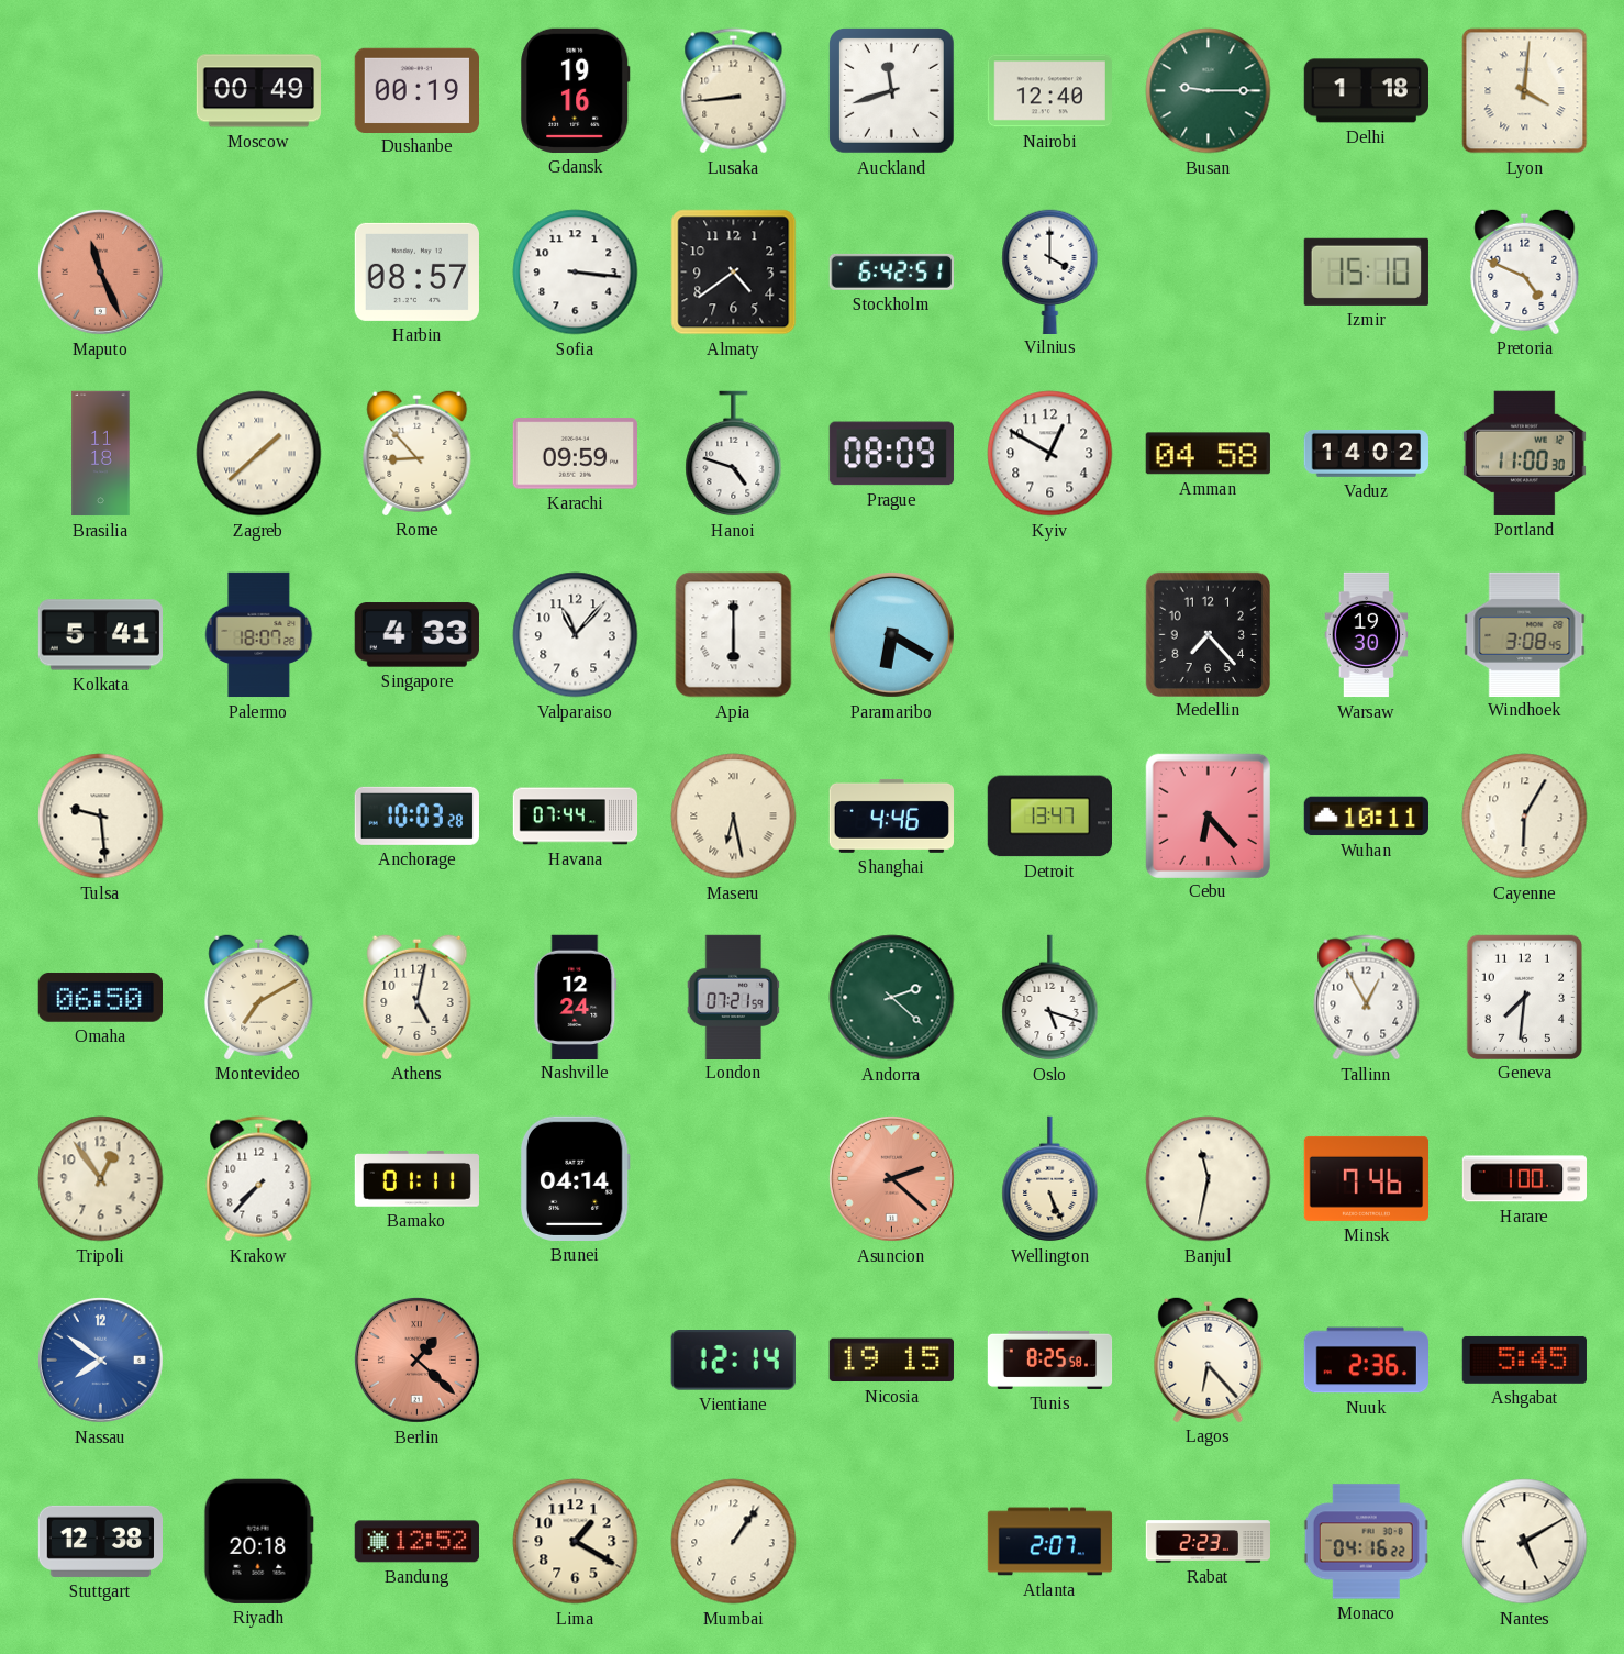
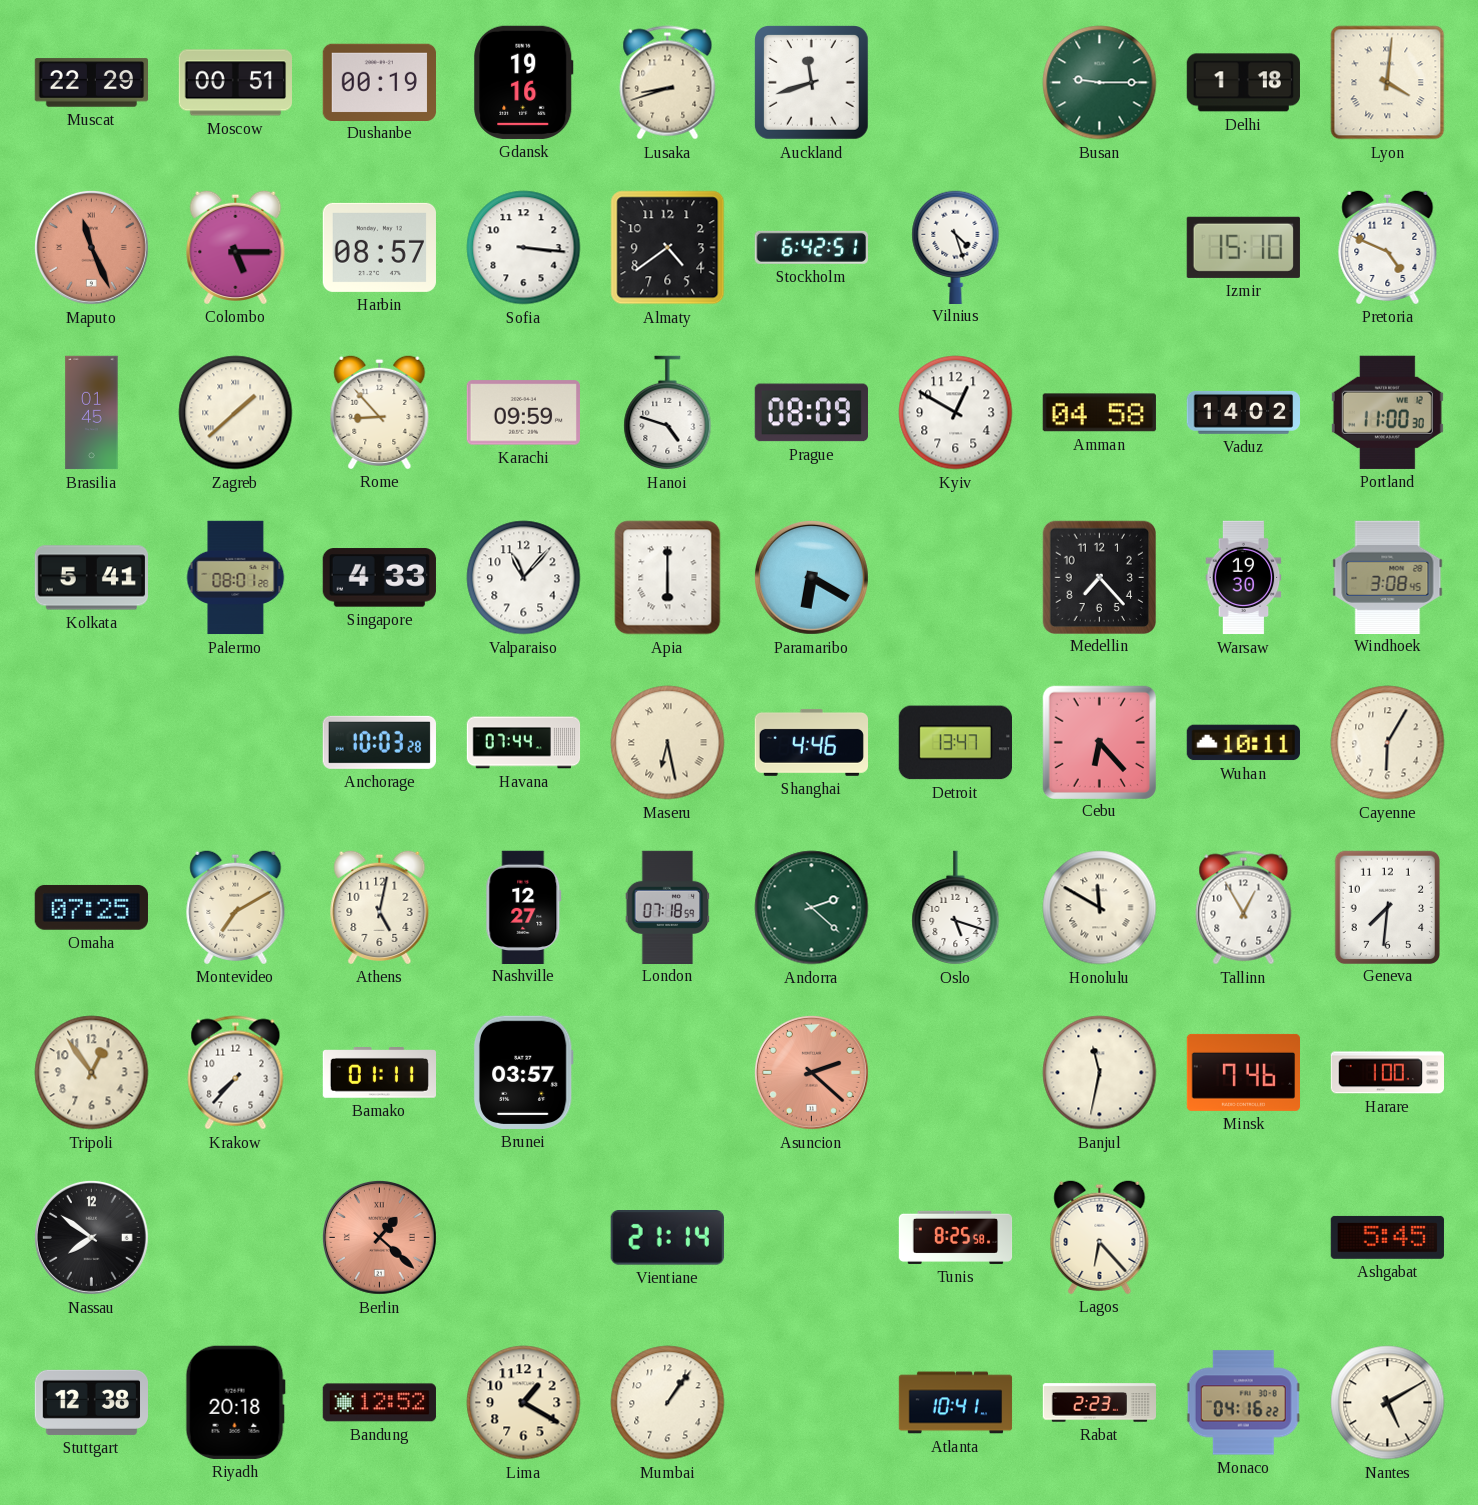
Muscat: none -> 22:29
Moscow: 00:49 -> 00:51
Lusaka: 8:44 -> 8:42
Nairobi: 12:40 -> none
Colombo: none -> 5:15
Vilnius: 4:00 -> 4:27
Brasilia: 11:18 -> 01:45
Palermo: 18:07 -> 08:01
Tulsa: 9:29 -> none
Omaha: 06:50 -> 07:25
Nashville: 12:24 -> 12:27
London: 07:21 -> 07:18
Honolulu: none -> 11:50
Brunei: 04:14 -> 03:57
Wellington: 5:26 -> none
Nassau dial: blue -> black
Vientiane: 12:14 -> 21:14
Nicosia: 19:15 -> none
Nuuk: 2:36 -> none
Atlanta: 2:07 -> 10:41
